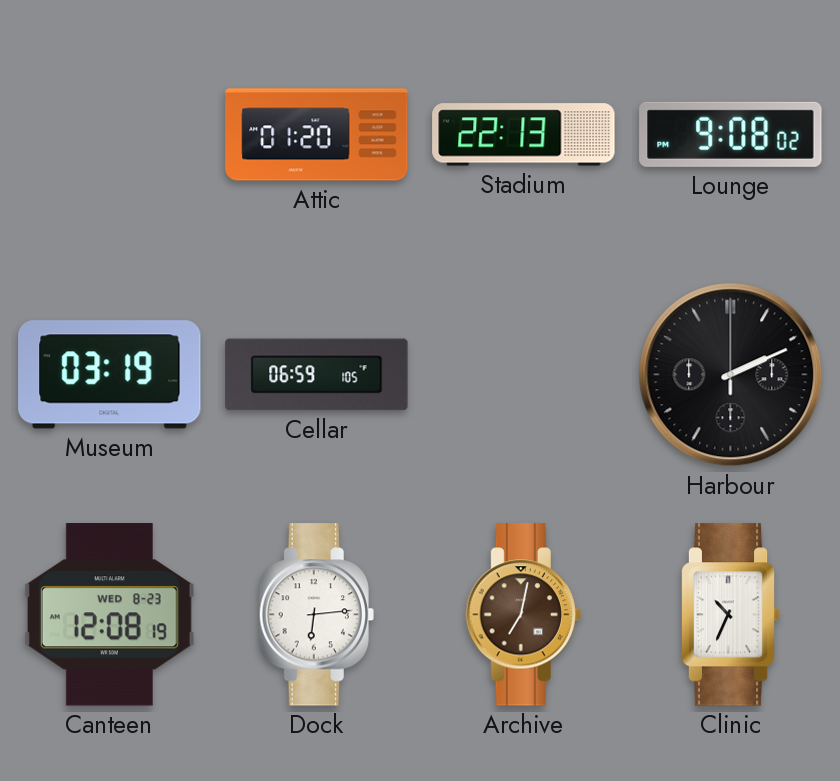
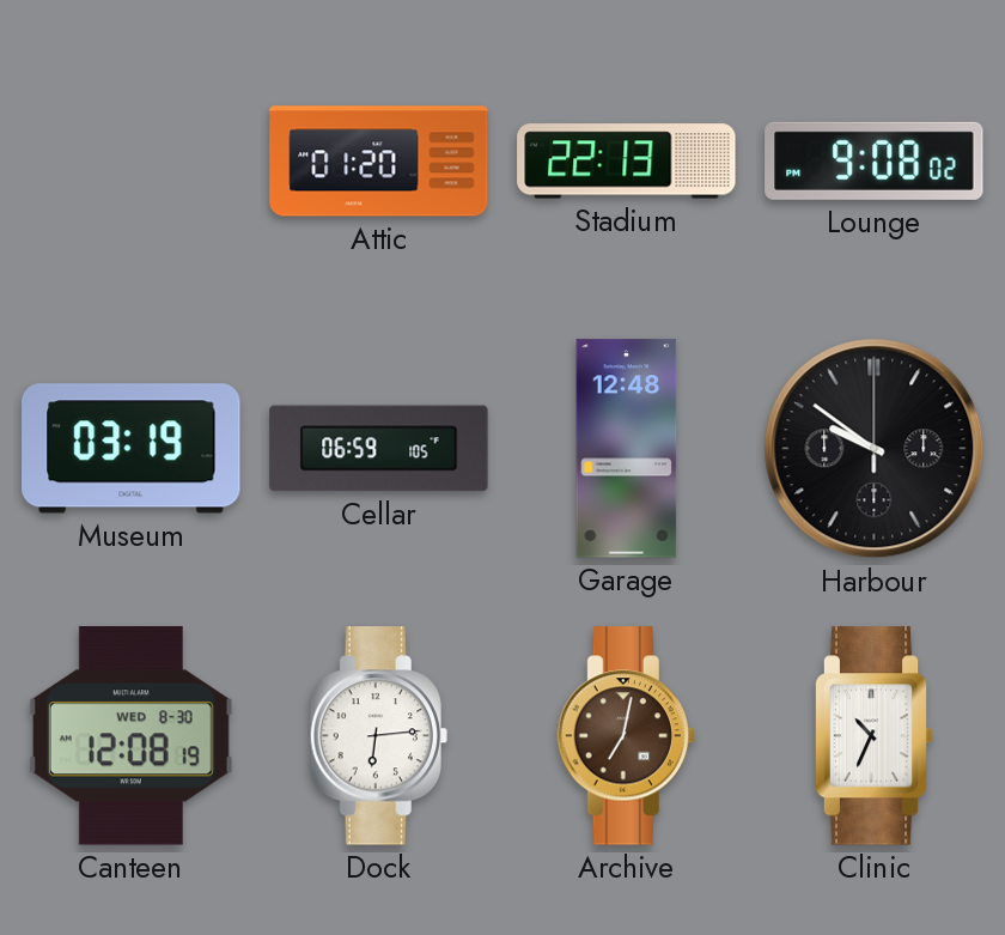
Garage: none -> 12:48
Harbour: 2:11 -> 9:51
Canteen date: WED 8-23 -> WED 8-30
